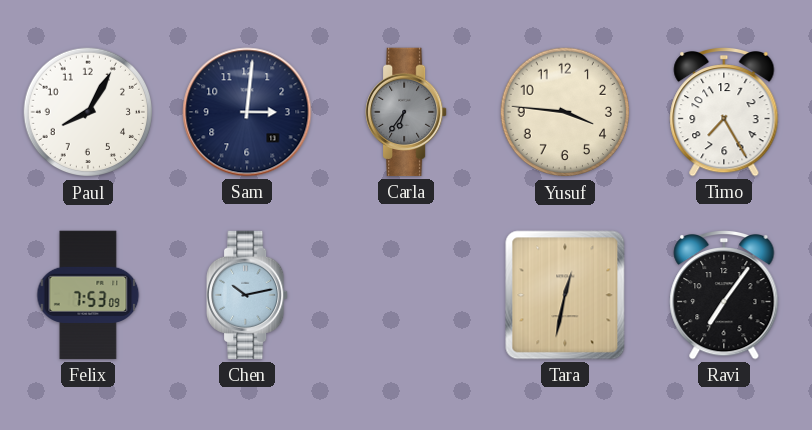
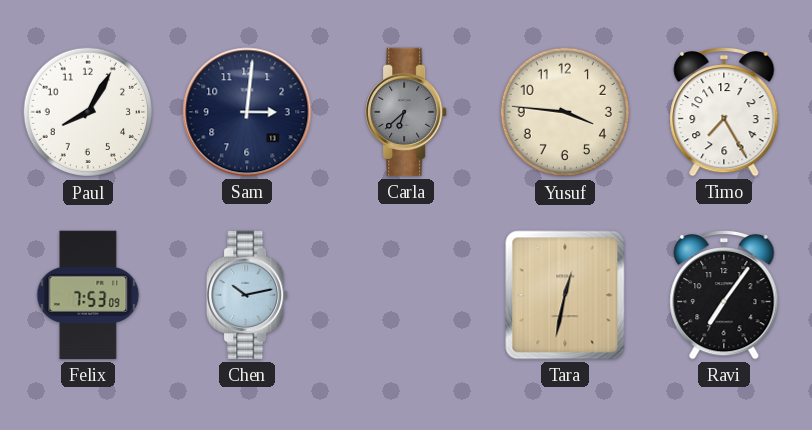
Carla: 6:36 -> 6:38
